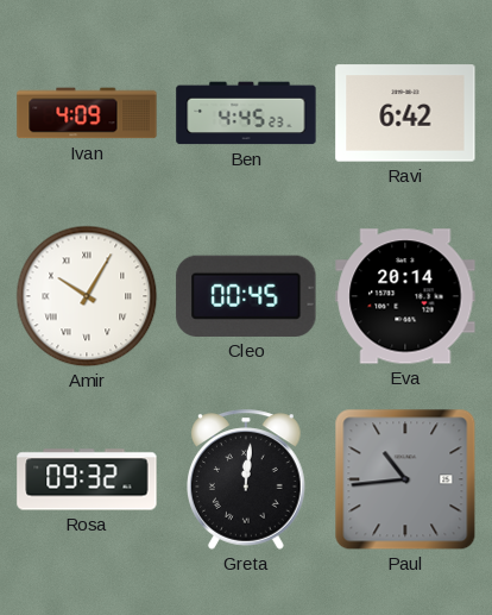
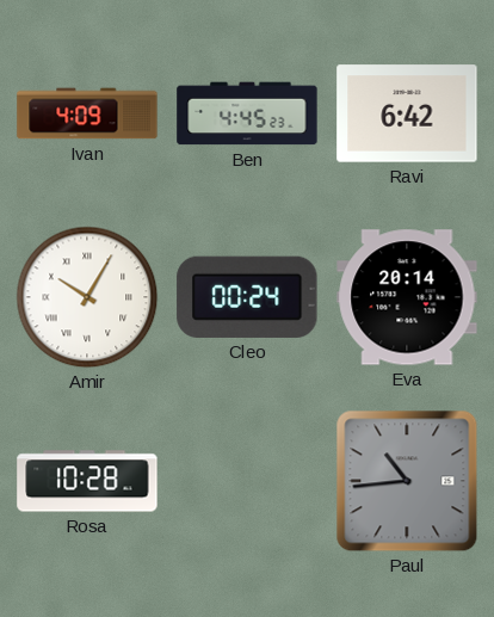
Cleo: 00:45 -> 00:24
Rosa: 09:32 -> 10:28
Greta: 12:01 -> none
